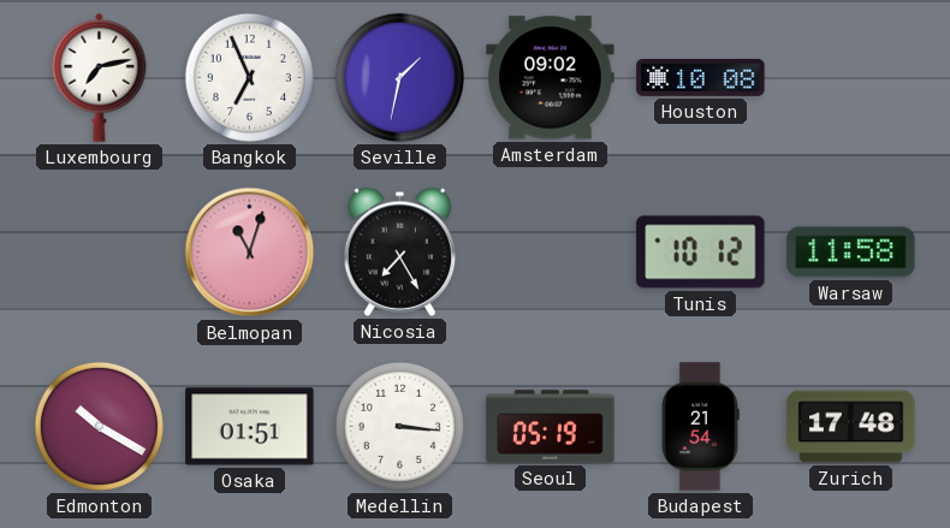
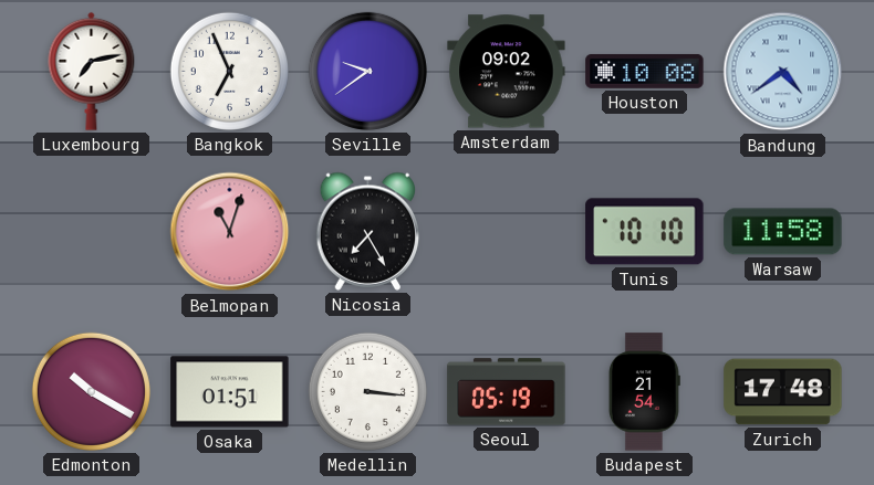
Seville: 1:32 -> 9:39
Bandung: none -> 4:39
Tunis: 10:12 -> 10:10
